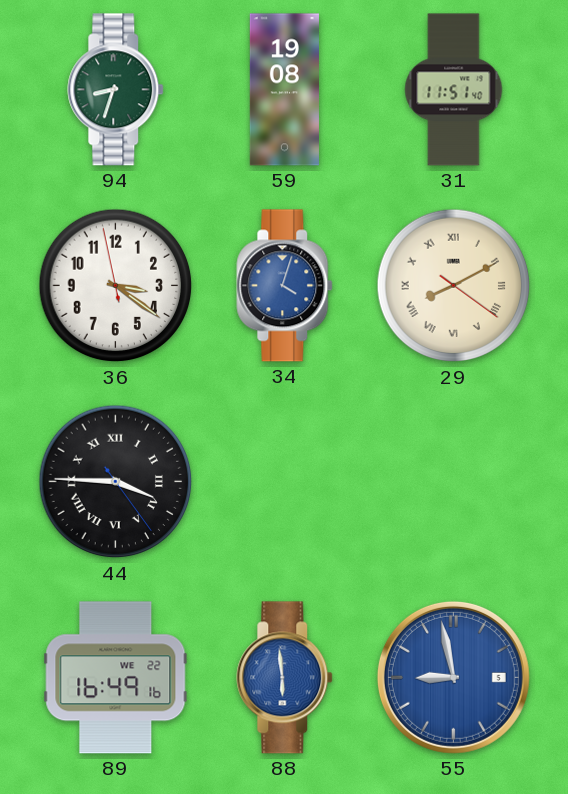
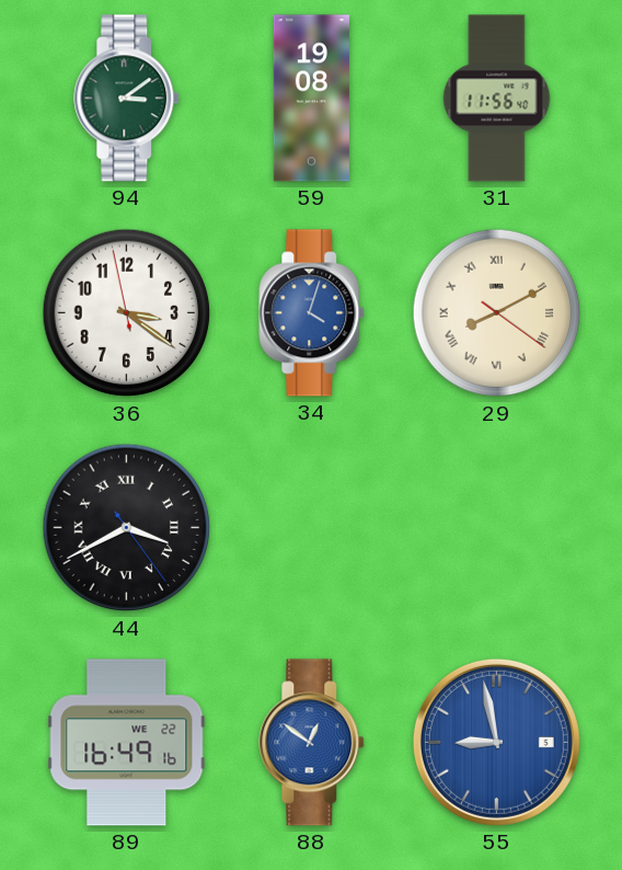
94: 8:33 -> 3:09
31: 11:51 -> 11:56
44: 3:45 -> 3:40
88: 5:59 -> 12:51
